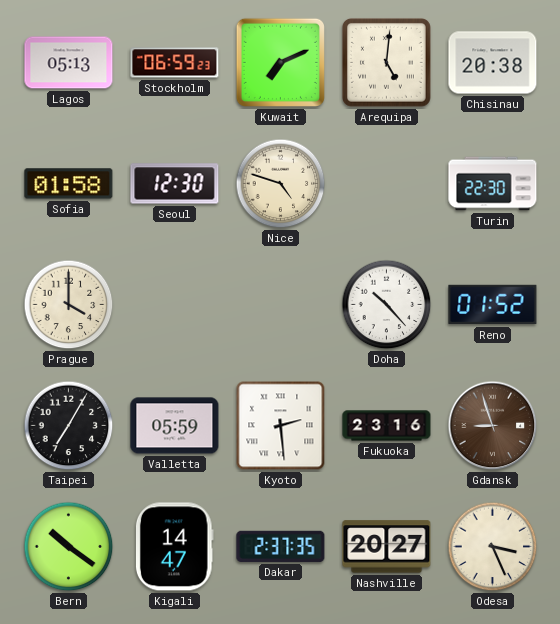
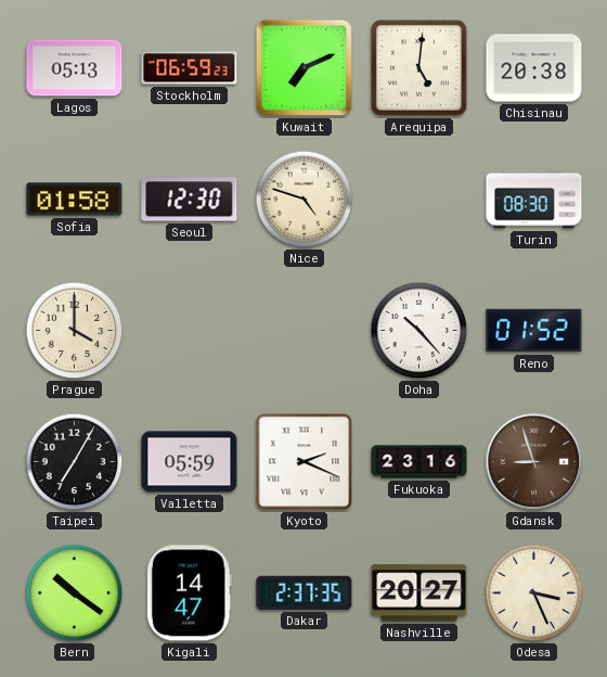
Turin: 22:30 -> 08:30
Kyoto: 2:29 -> 2:19
